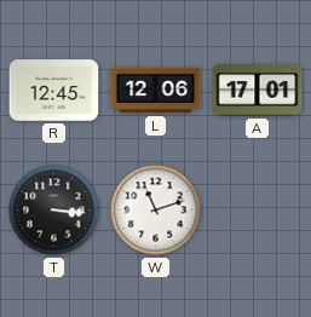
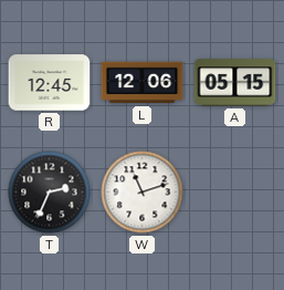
A: 17:01 -> 05:15
T: 3:16 -> 2:34
